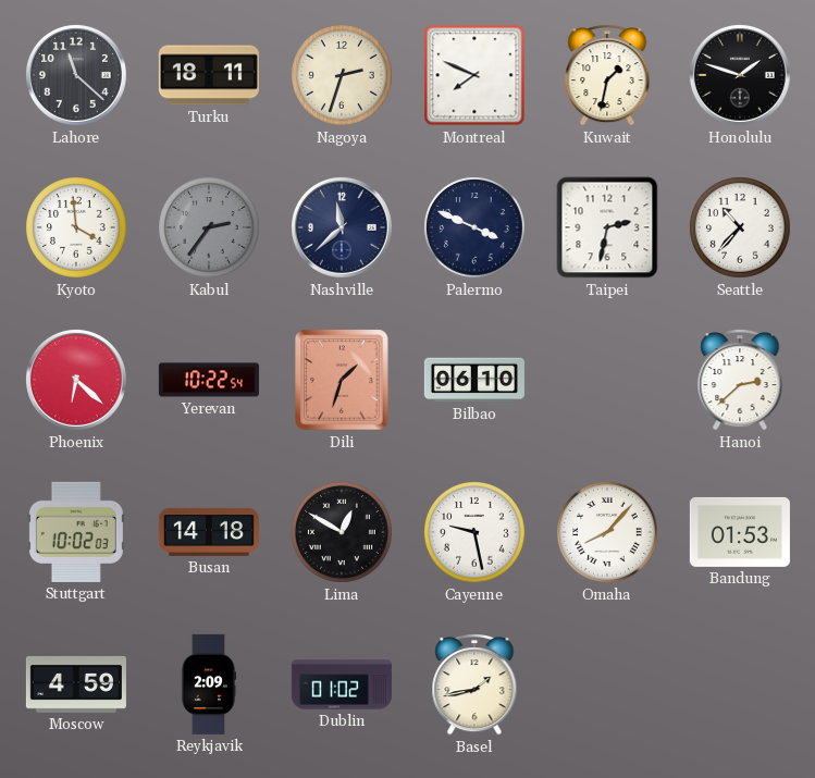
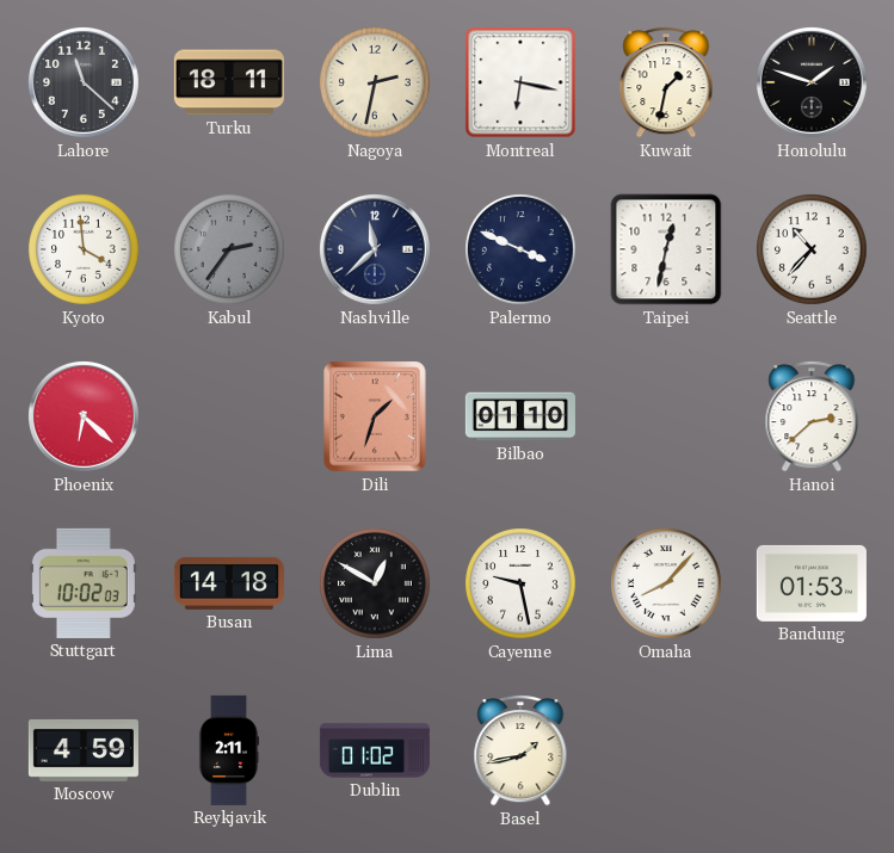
Nagoya: 2:33 -> 2:32
Montreal: 7:49 -> 6:17
Taipei: 2:32 -> 12:32
Yerevan: 10:22 -> none
Bilbao: 06:10 -> 01:10
Reykjavik: 2:09 -> 2:11
